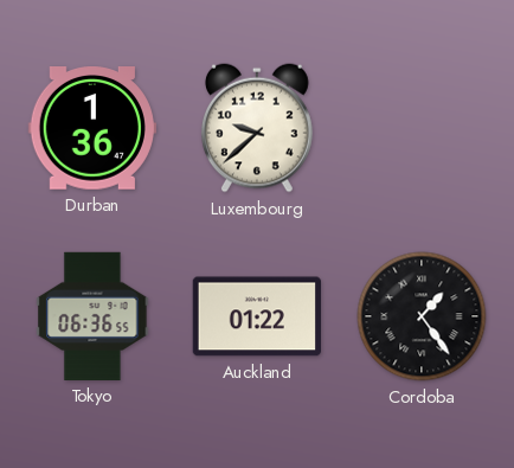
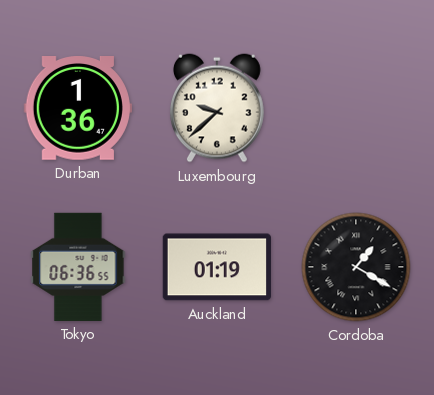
Auckland: 01:22 -> 01:19
Cordoba: 1:24 -> 1:20
